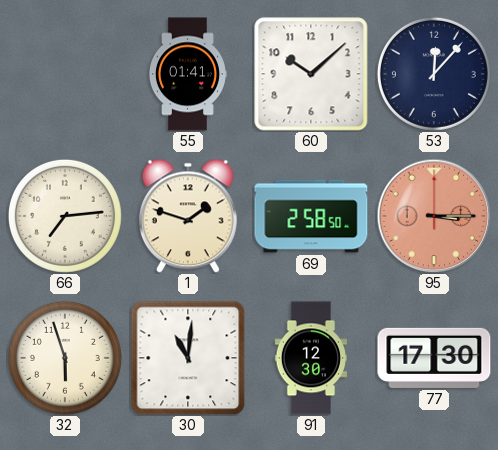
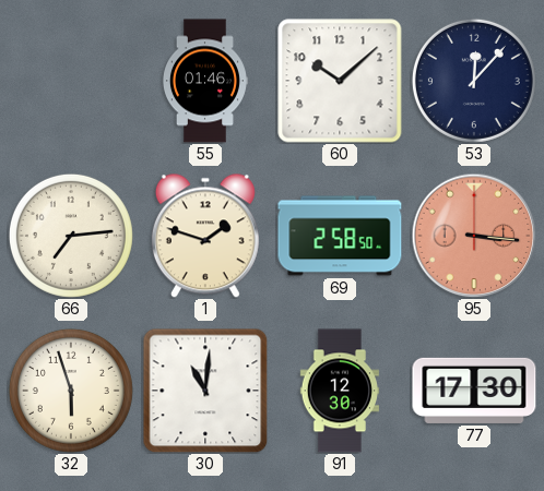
55: 01:41 -> 01:46
95: 3:15 -> 3:16
